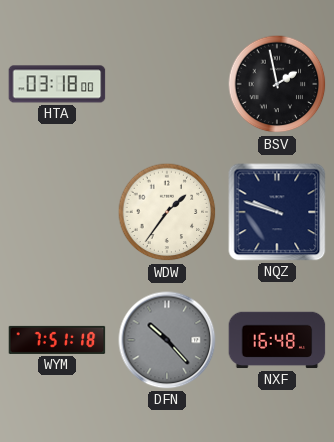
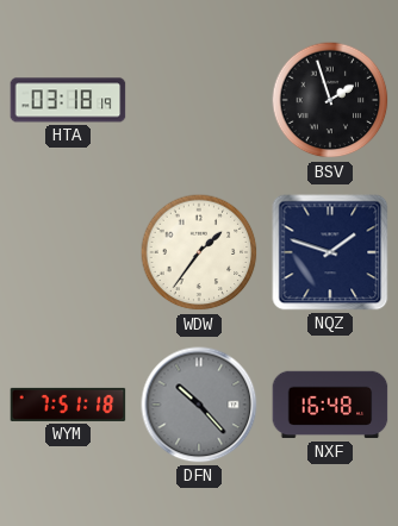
HTA: 03:18:00 -> 03:18:19
BSV: 1:58 -> 1:57
NQZ: 9:48 -> 1:48
